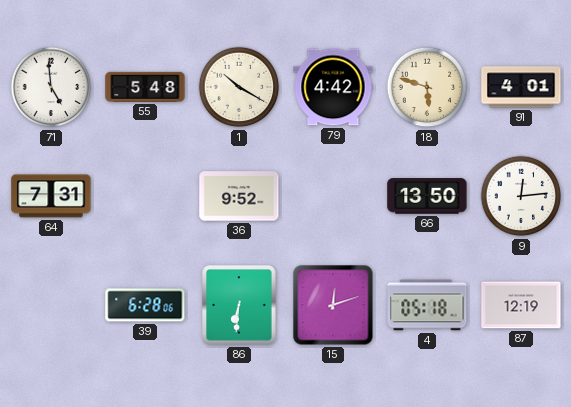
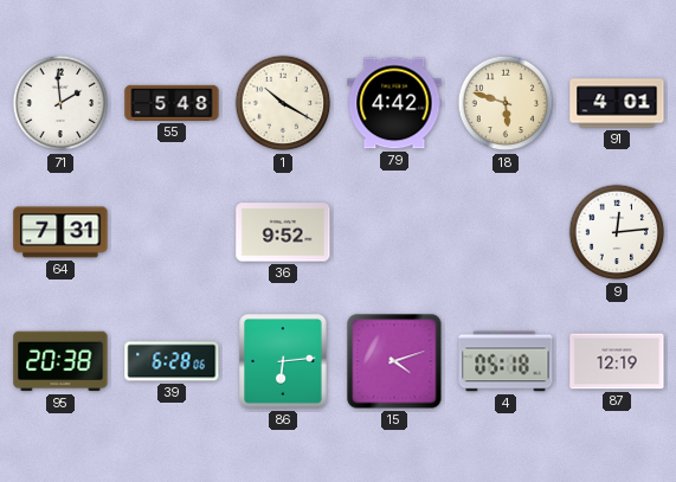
71: 4:59 -> 1:59
66: 13:50 -> none
95: none -> 20:38
86: 6:31 -> 6:14
15: 12:12 -> 4:12
